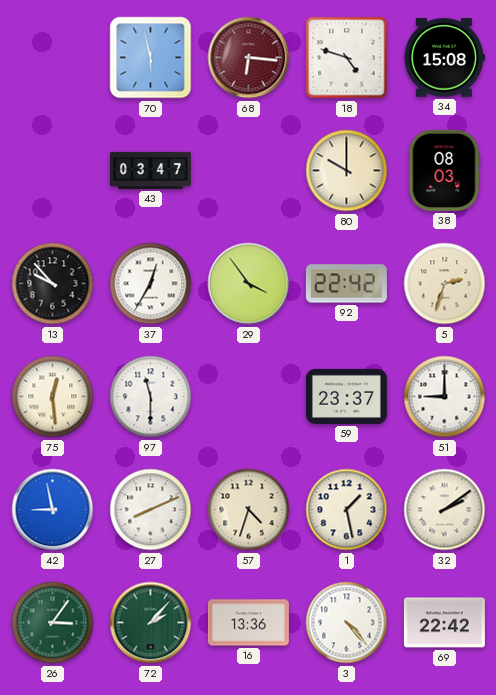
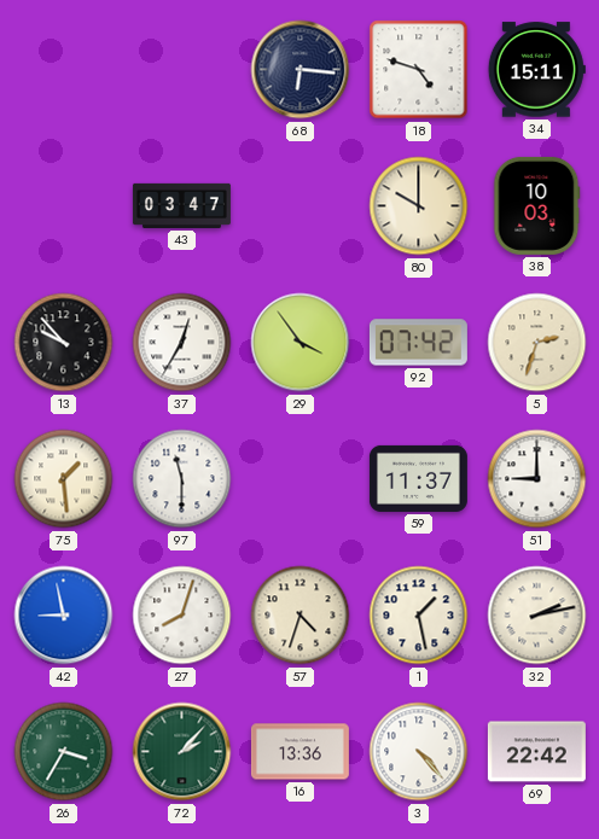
70: 5:58 -> none
68 dial: burgundy -> navy
34: 15:08 -> 15:11
38: 08:03 -> 10:03
92: 22:42 -> 07:42
75: 12:29 -> 1:29
59: 23:37 -> 11:37
27: 8:11 -> 8:03
32: 2:09 -> 2:13
26: 3:06 -> 3:35
